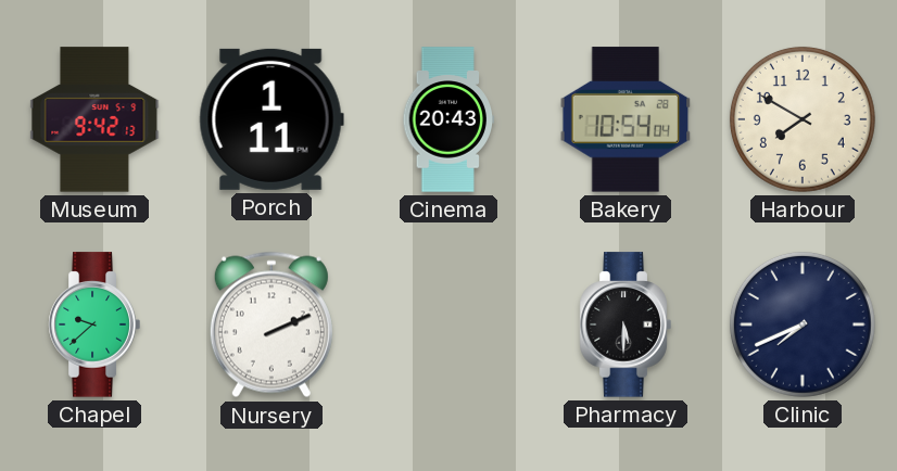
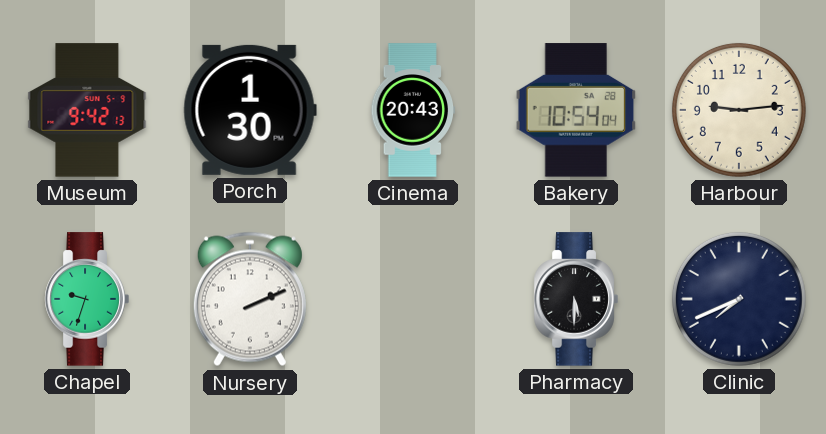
Porch: 1:11 -> 1:30
Harbour: 7:50 -> 9:14
Chapel: 9:38 -> 9:33
